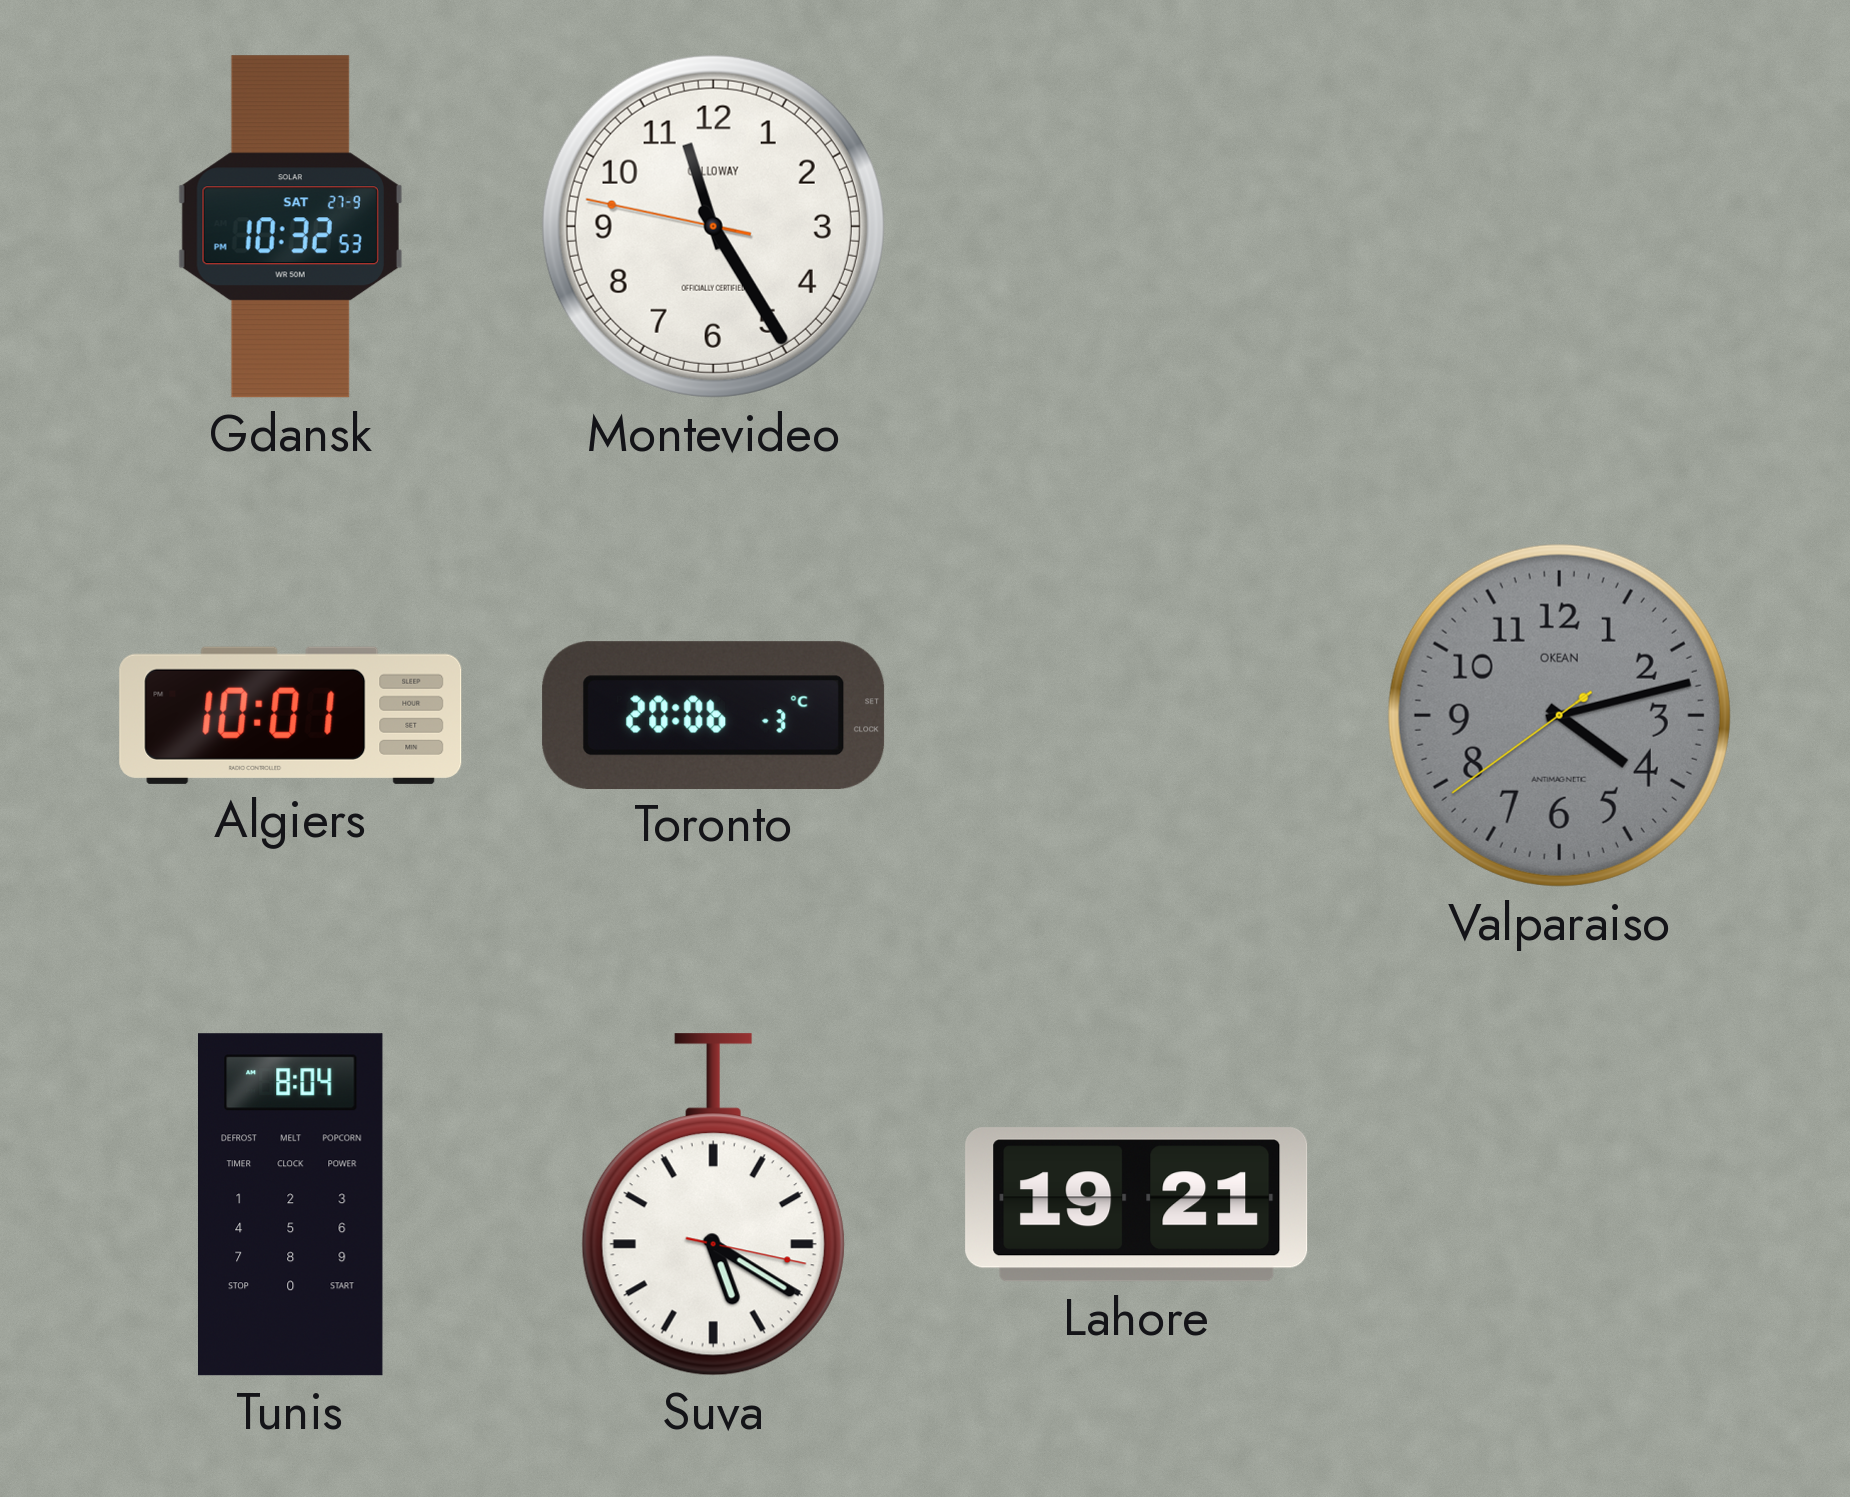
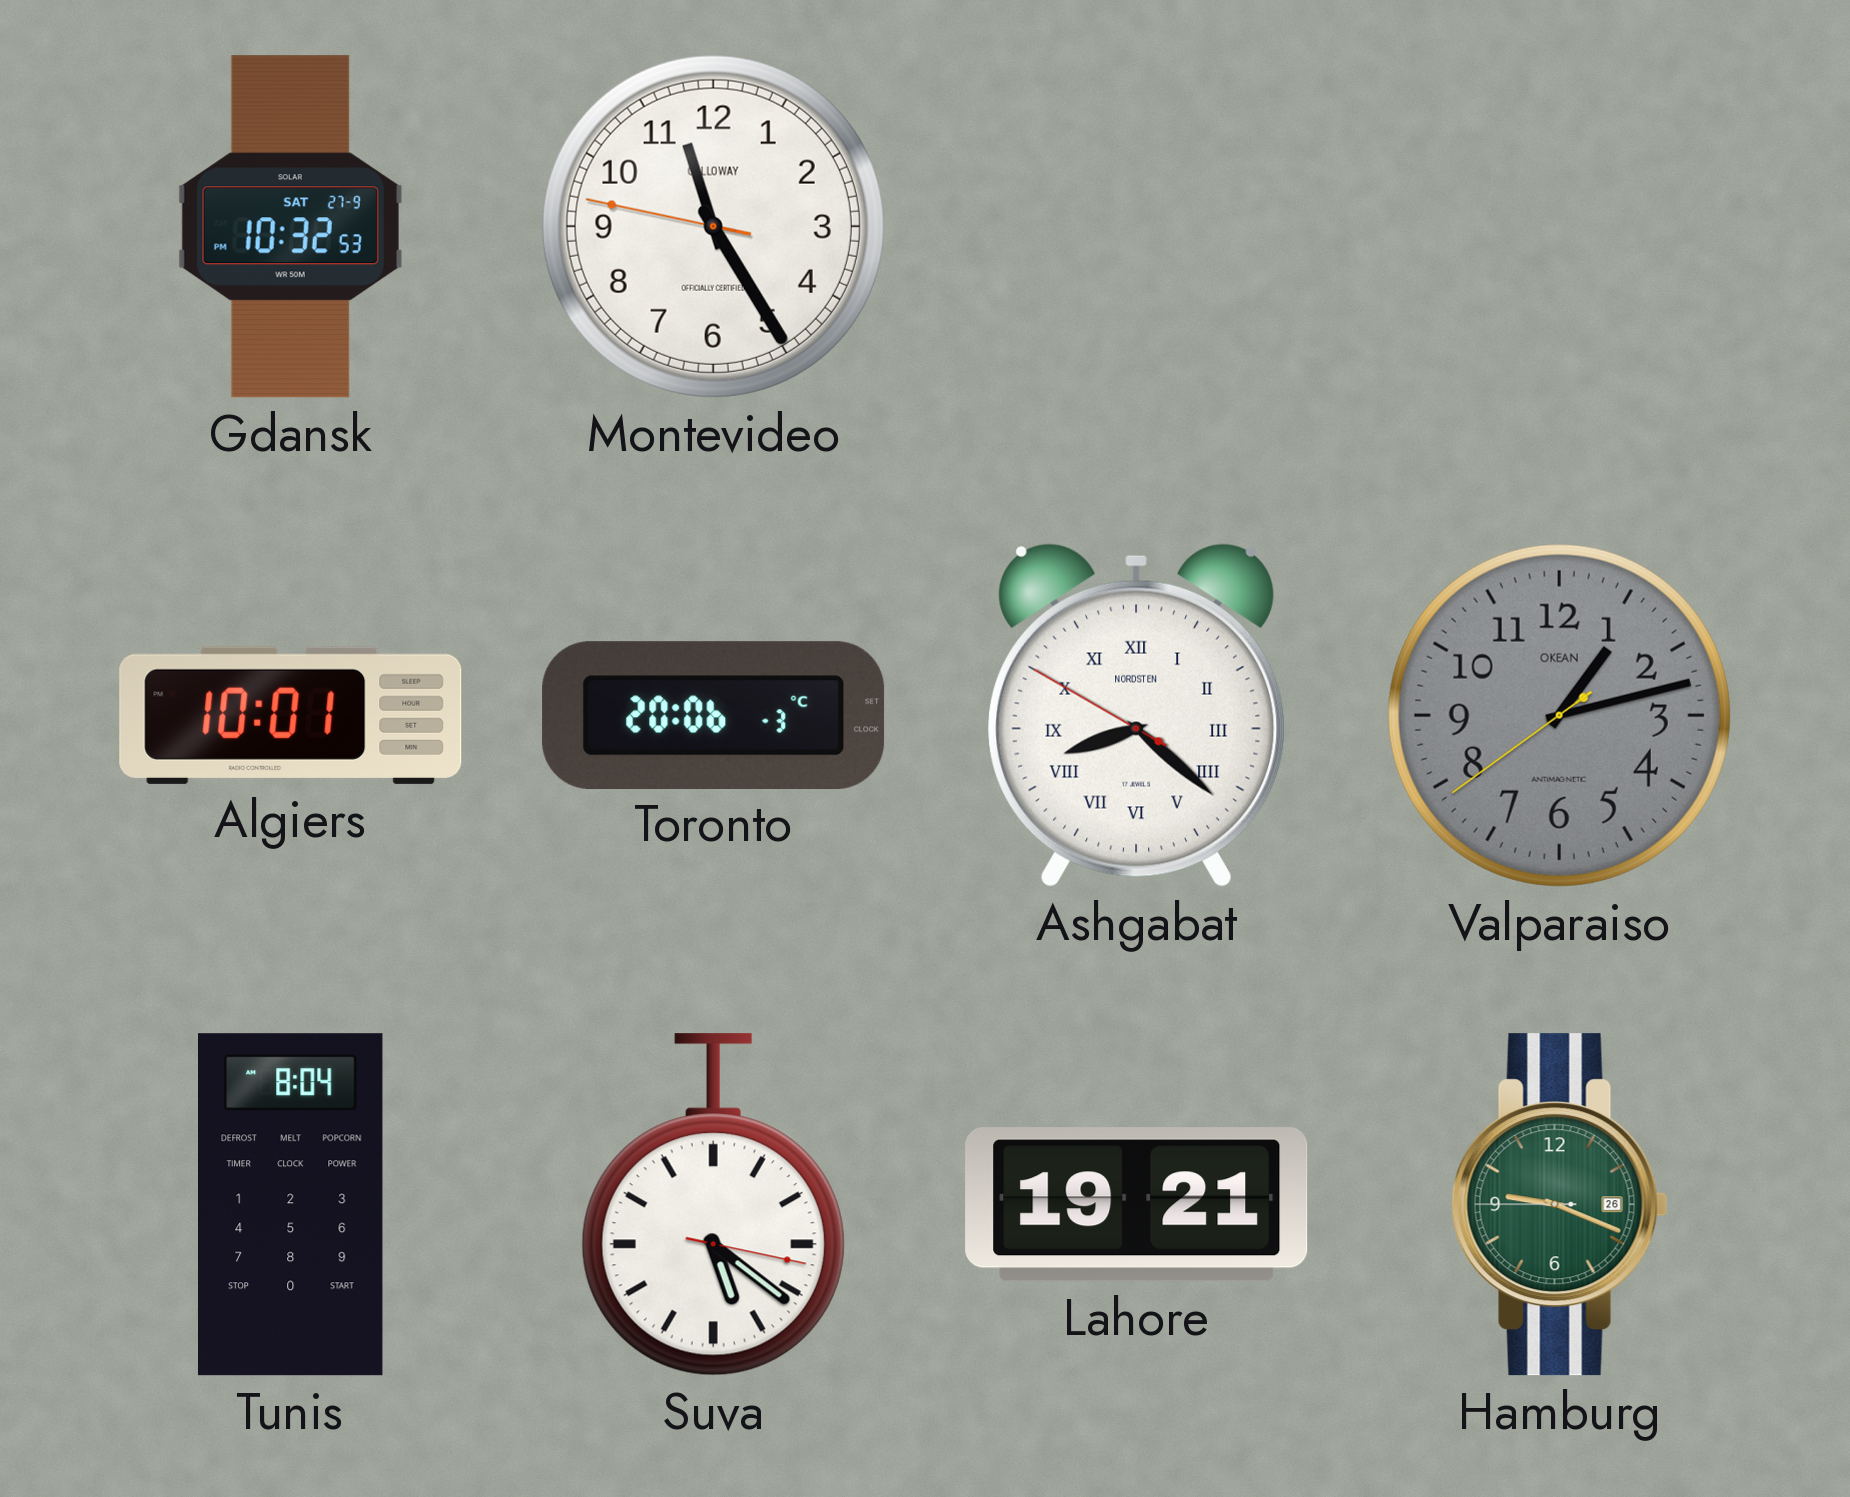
Ashgabat: none -> 8:21
Valparaiso: 4:12 -> 1:12
Suva: 5:20 -> 5:21
Hamburg: none -> 9:18
